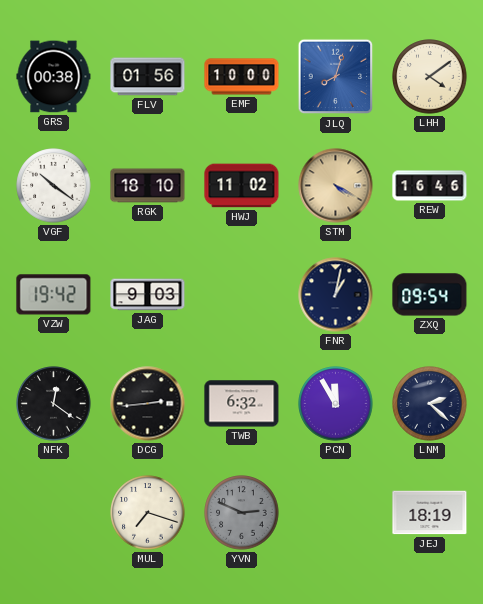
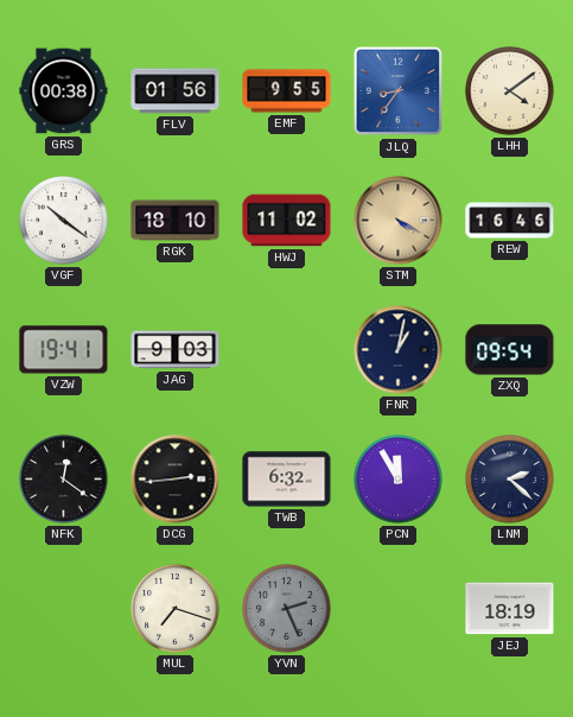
EMF: 10:00 -> 9:55
JLQ: 8:03 -> 8:36
VZW: 19:42 -> 19:41
YVN: 2:49 -> 2:26
